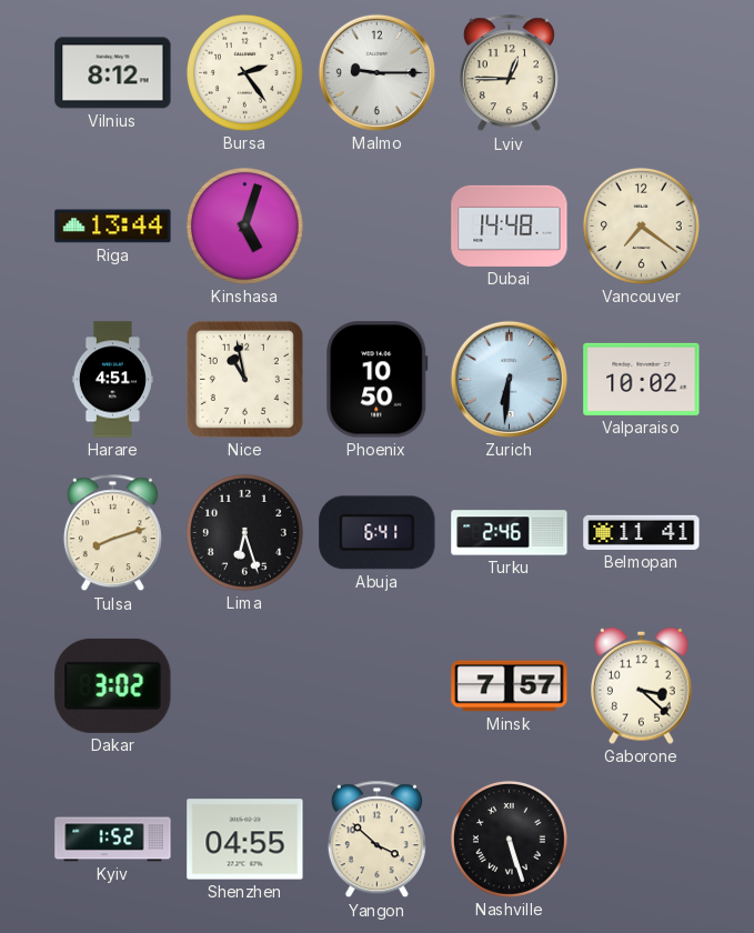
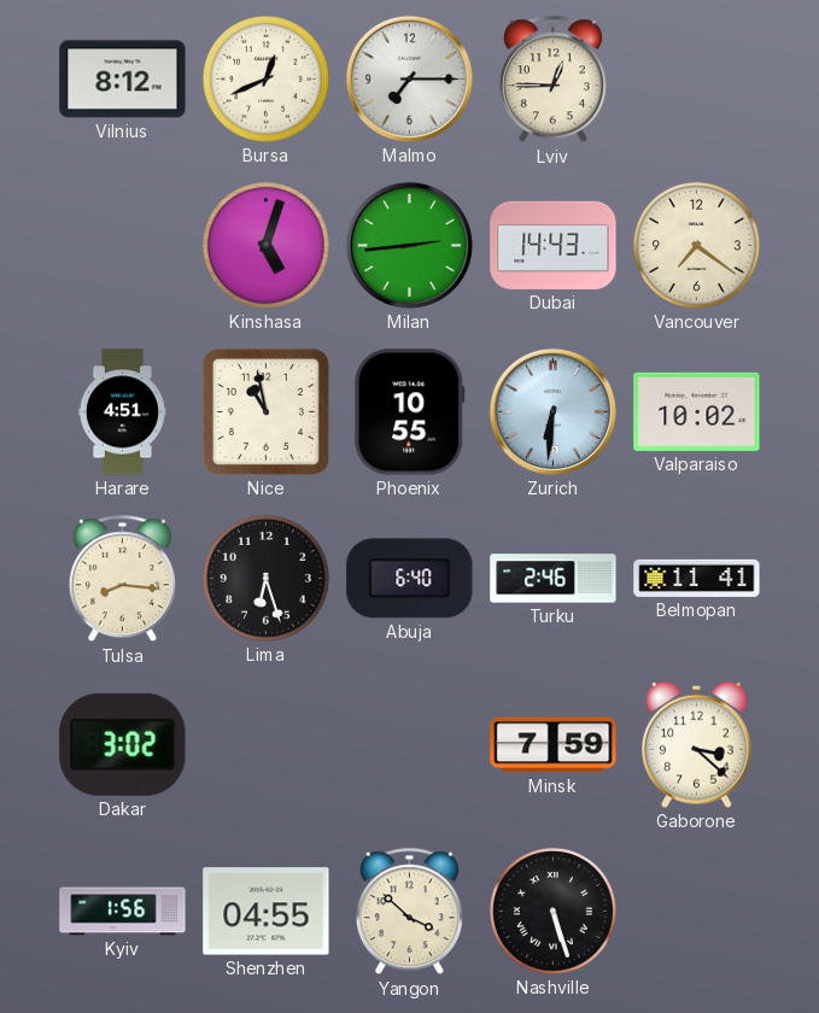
Bursa: 2:24 -> 12:41
Malmo: 9:15 -> 7:15
Riga: 13:44 -> none
Milan: none -> 2:44
Dubai: 14:48 -> 14:43
Phoenix: 10:50 -> 10:55
Tulsa: 8:12 -> 8:16
Abuja: 6:41 -> 6:40
Minsk: 7:57 -> 7:59
Kyiv: 1:52 -> 1:56
